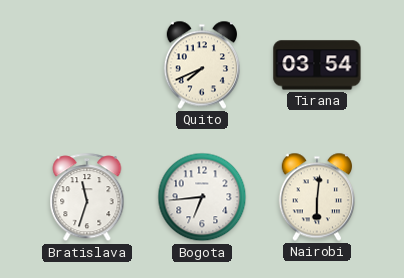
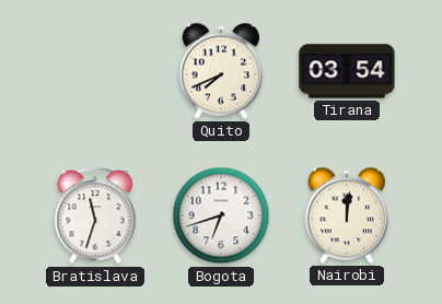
Bogota: 6:44 -> 6:42
Nairobi: 6:01 -> 12:01
